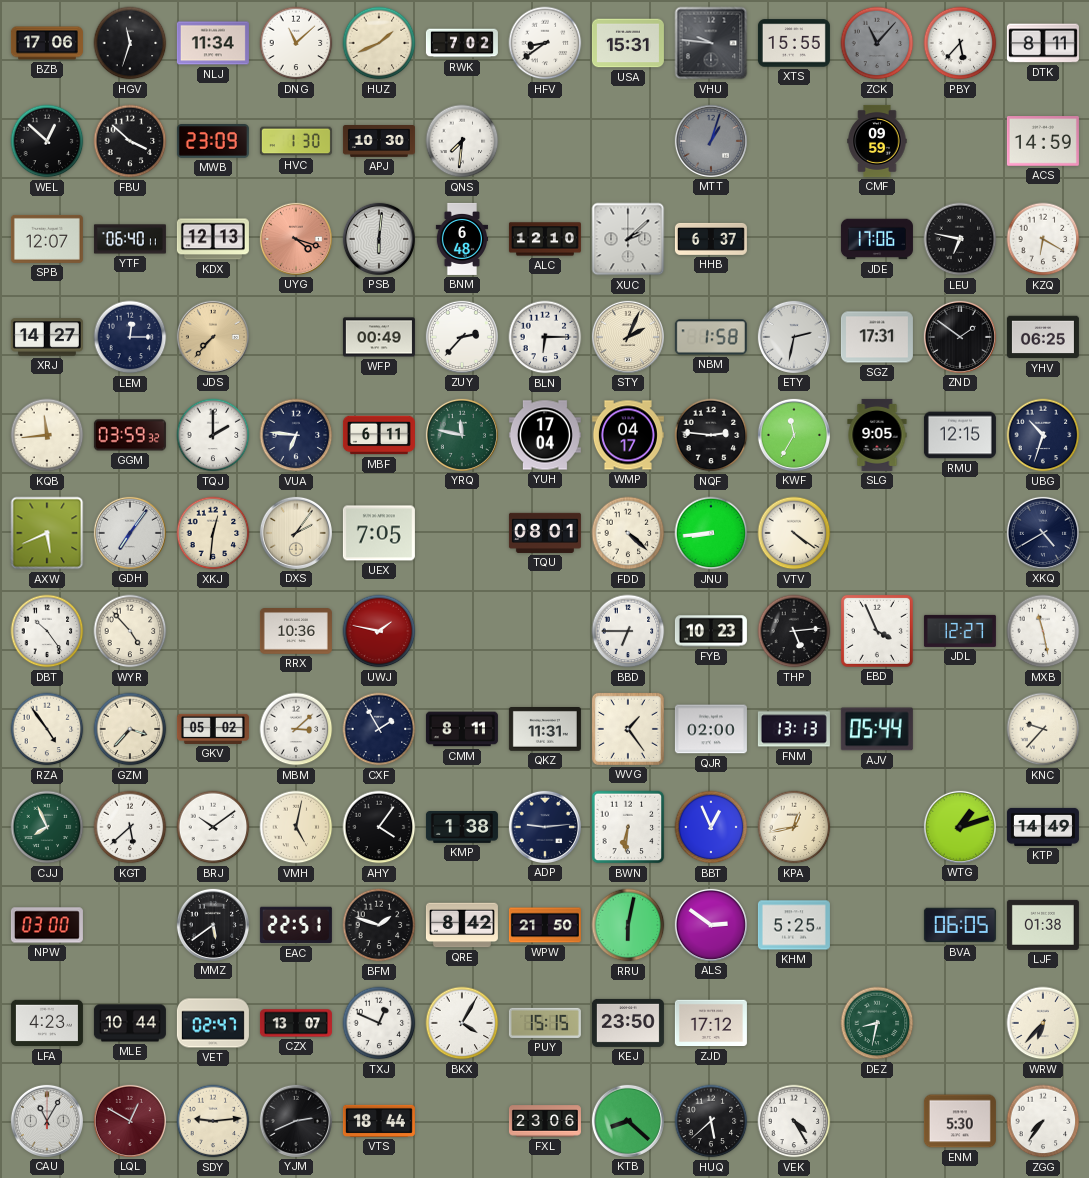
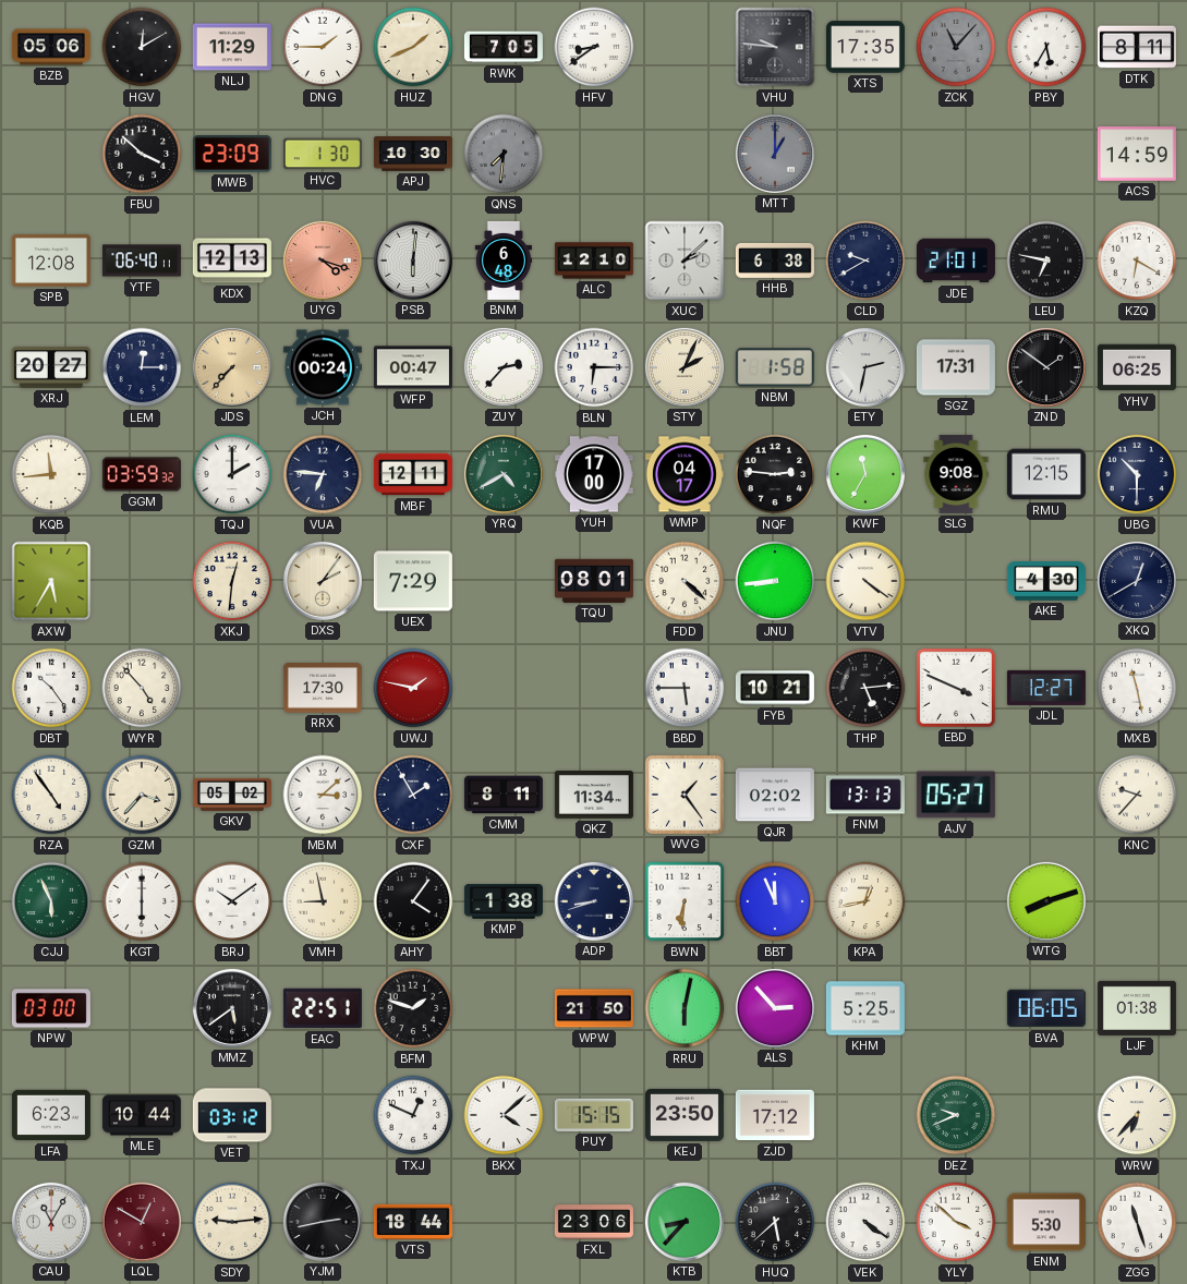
BZB: 17:06 -> 05:06
HGV: 11:33 -> 12:10
NLJ: 11:34 -> 11:29
DNG: 11:08 -> 1:45
RWK: 7:02 -> 7:05
USA: 15:31 -> none
XTS: 15:55 -> 17:35
PBY: 5:37 -> 5:35
WEL: 12:52 -> none
QNS dial: white -> grey
MTT: 1:03 -> 1:00
CMF: 09:59 -> none
SPB: 12:07 -> 12:08
HHB: 6:37 -> 6:38
CLD: none -> 9:40
JDE: 17:06 -> 21:01
XRJ: 14:27 -> 20:27
JCH: none -> 00:24
WFP: 00:49 -> 00:47
MBF: 6:11 -> 12:11
YRQ: 11:47 -> 4:40
YUH: 17:04 -> 17:00
SLG: 9:05 -> 9:08
UBG: 10:33 -> 10:30
AXW: 5:41 -> 5:35
GDH: 7:06 -> none
UEX: 7:05 -> 7:29
AKE: none -> 4:30
XKQ: 4:40 -> 12:40
RRX: 10:36 -> 17:30
BBD: 6:45 -> 5:45
FYB: 10:23 -> 10:21
EBD: 3:56 -> 3:49
QKZ: 11:31 -> 11:34
QJR: 02:00 -> 02:02
AJV: 05:44 -> 05:27
CJJ: 7:56 -> 5:56
KGT: 5:38 -> 6:00
VMH: 5:02 -> 8:58
ADP: 9:14 -> 8:42
BBT: 12:56 -> 11:56
WTG: 1:12 -> 8:12
KTP: 14:49 -> none
QRE: 8:42 -> none
ALS: 2:51 -> 2:53
LFA: 4:23 -> 6:23
VET: 02:47 -> 03:12
CZX: 13:07 -> none
BKX: 4:05 -> 4:08
DEZ: 8:32 -> 9:41
YJM: 2:41 -> 2:43
KTB: 8:22 -> 8:37
VEK: 4:25 -> 4:21
YLY: none -> 3:52
ZGG: 7:36 -> 11:27
